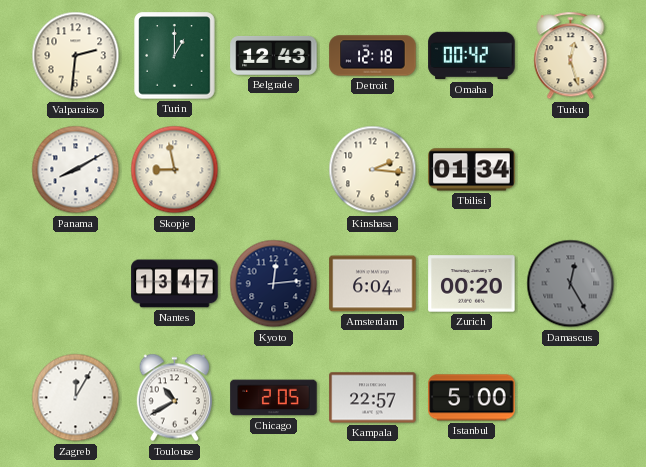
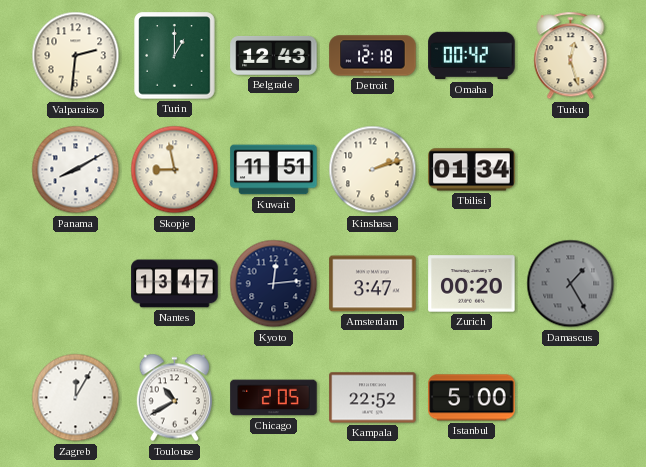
Kuwait: none -> 11:51
Kinshasa: 2:16 -> 2:12
Amsterdam: 6:04 -> 3:47
Damascus: 12:25 -> 1:25
Kampala: 22:57 -> 22:52
